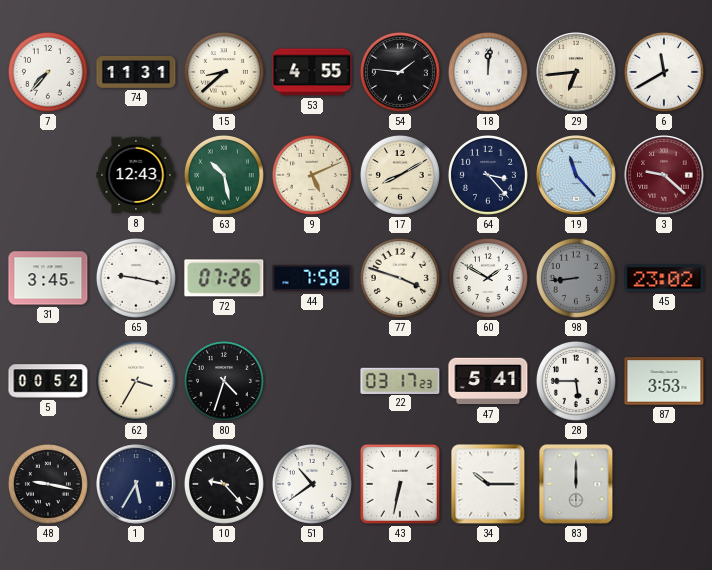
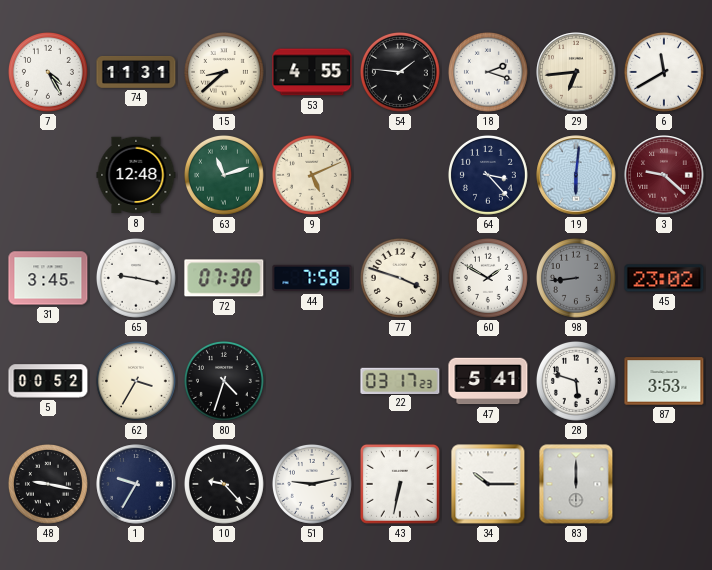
7: 7:37 -> 4:25
18: 12:01 -> 2:18
8: 12:43 -> 12:48
63: 10:28 -> 11:12
17: 8:10 -> none
19: 11:23 -> 6:01
72: 07:26 -> 07:30
28: 5:45 -> 5:48
1: 5:35 -> 9:35
51: 10:39 -> 9:13
